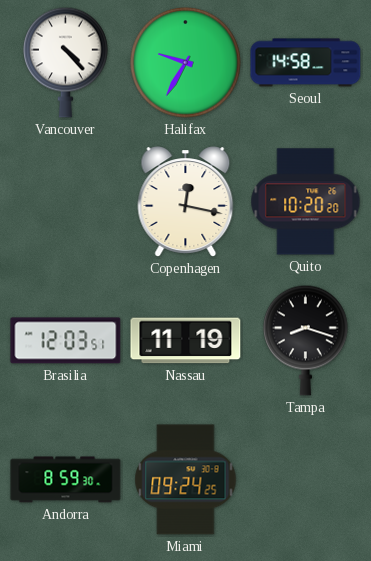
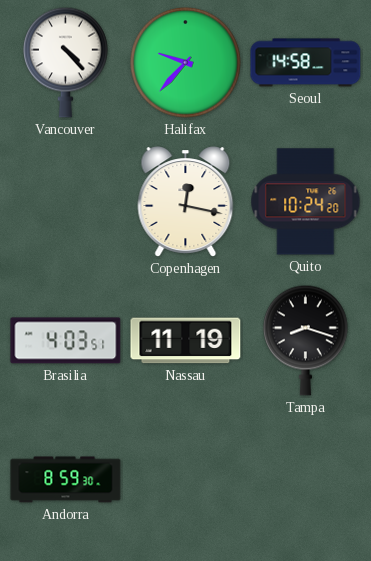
Halifax: 9:35 -> 9:37
Quito: 10:20 -> 10:24
Brasilia: 12:03 -> 4:03
Miami: 09:24 -> none
